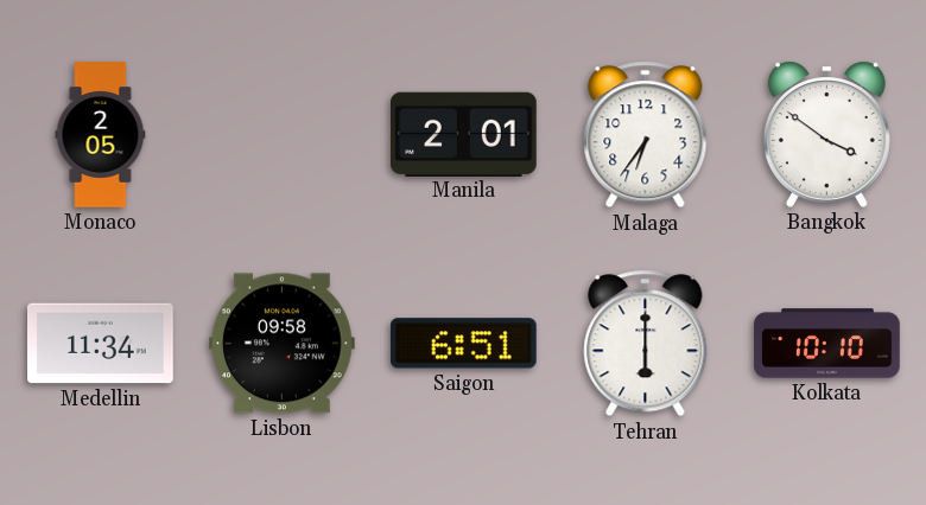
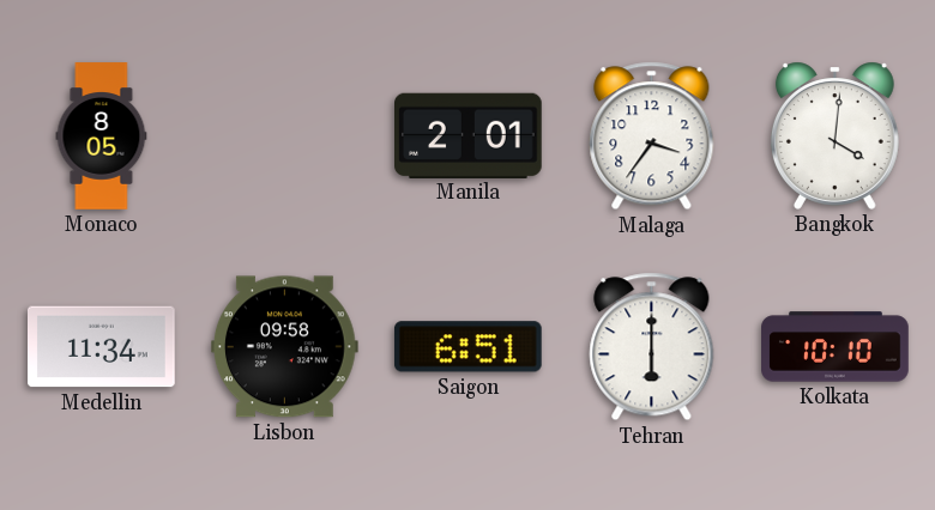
Monaco: 2:05 -> 8:05
Malaga: 6:36 -> 3:36
Bangkok: 3:51 -> 4:01
